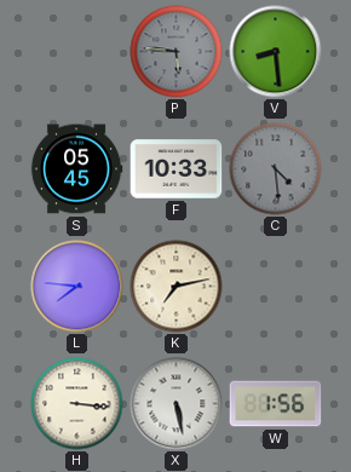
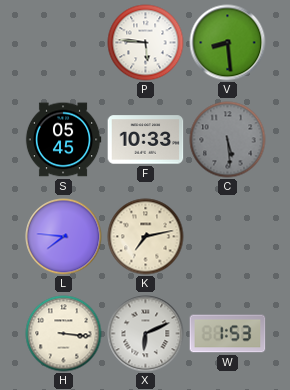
P dial: grey -> white
C: 4:29 -> 5:29
X: 5:28 -> 6:11
W: 1:56 -> 1:53
